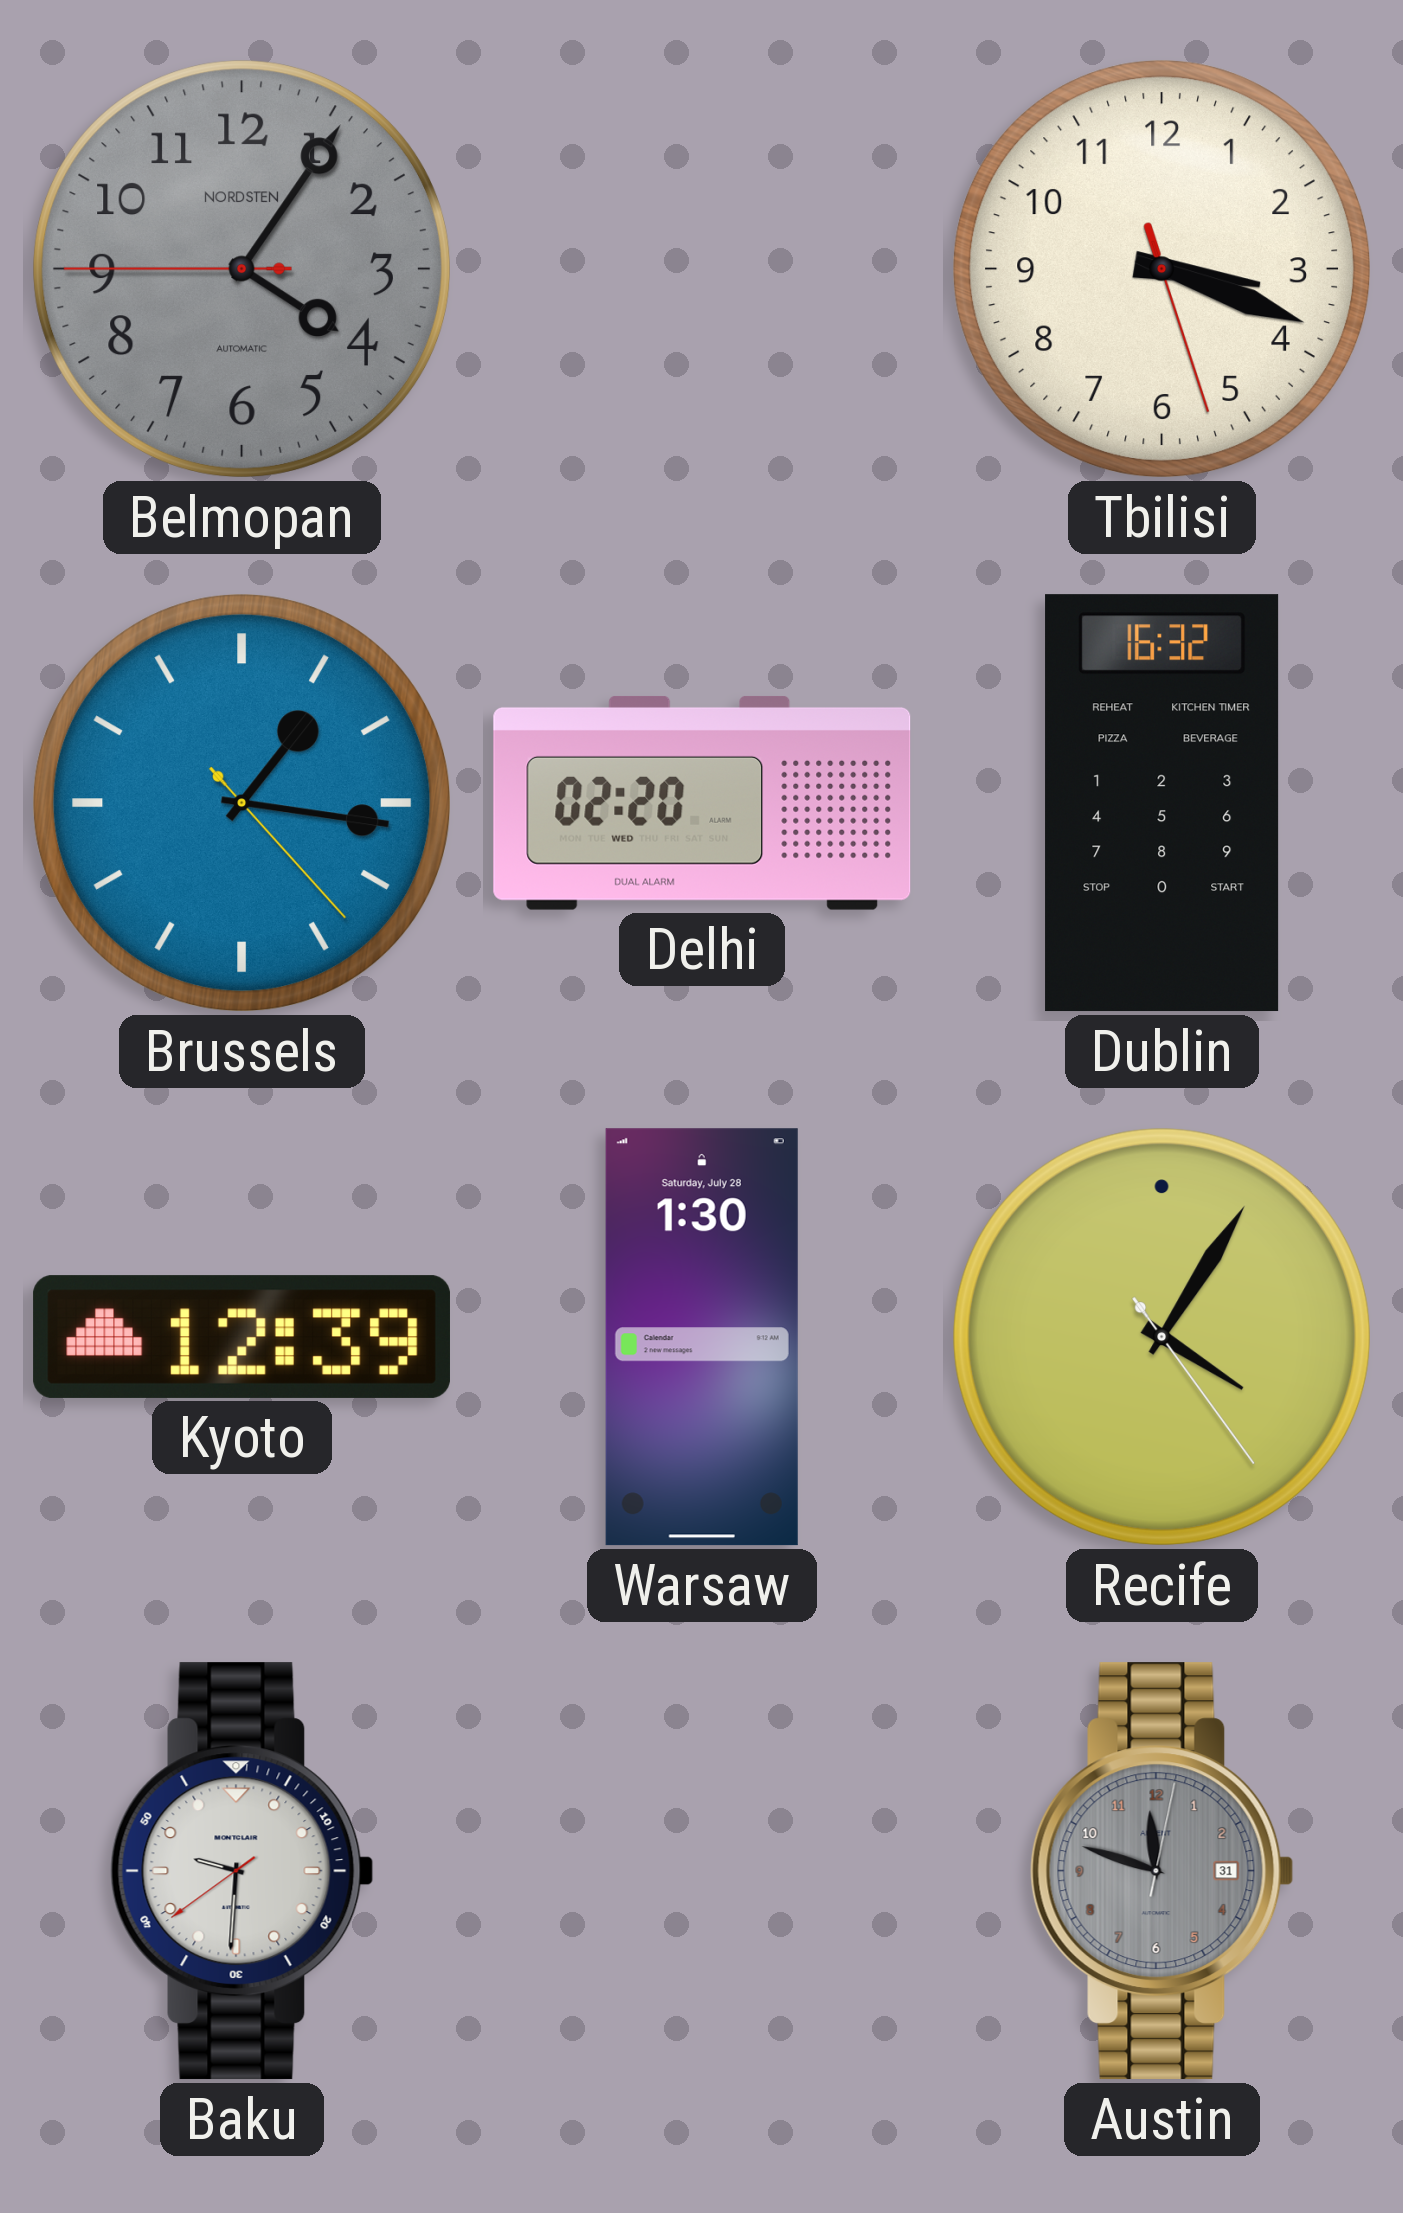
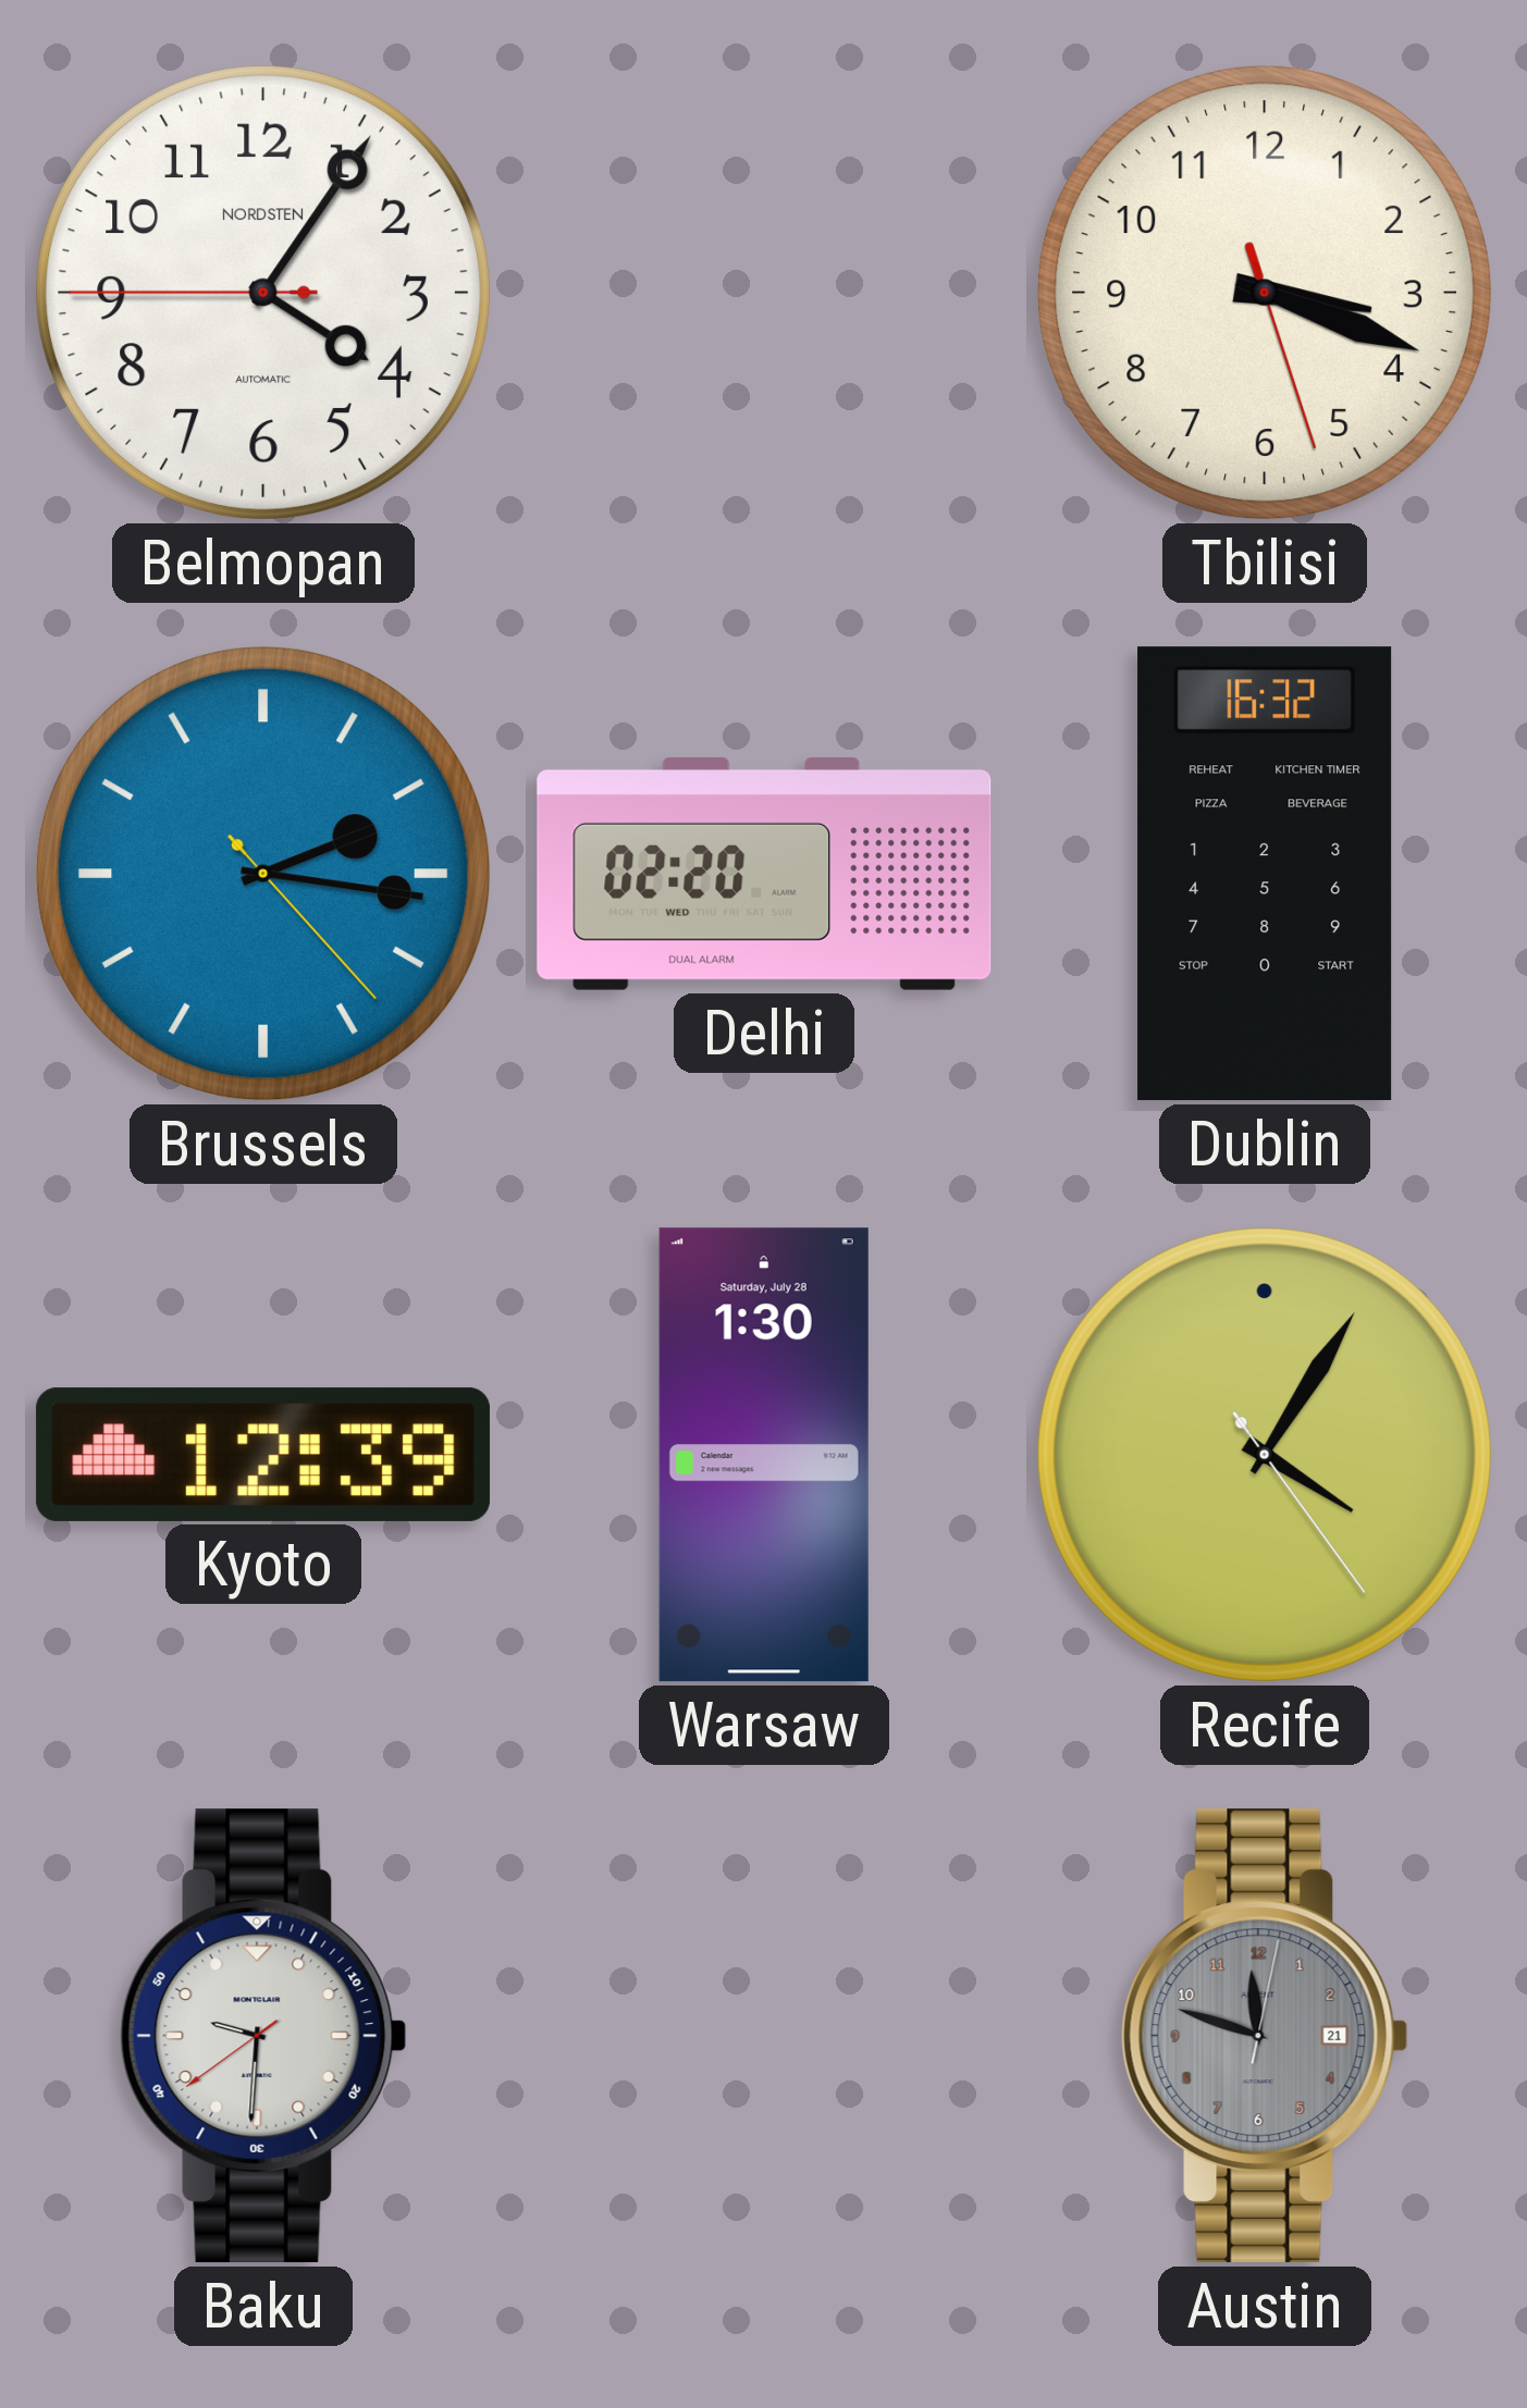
Belmopan dial: grey -> white
Brussels: 1:16 -> 2:16
Austin date: 31 -> 21
